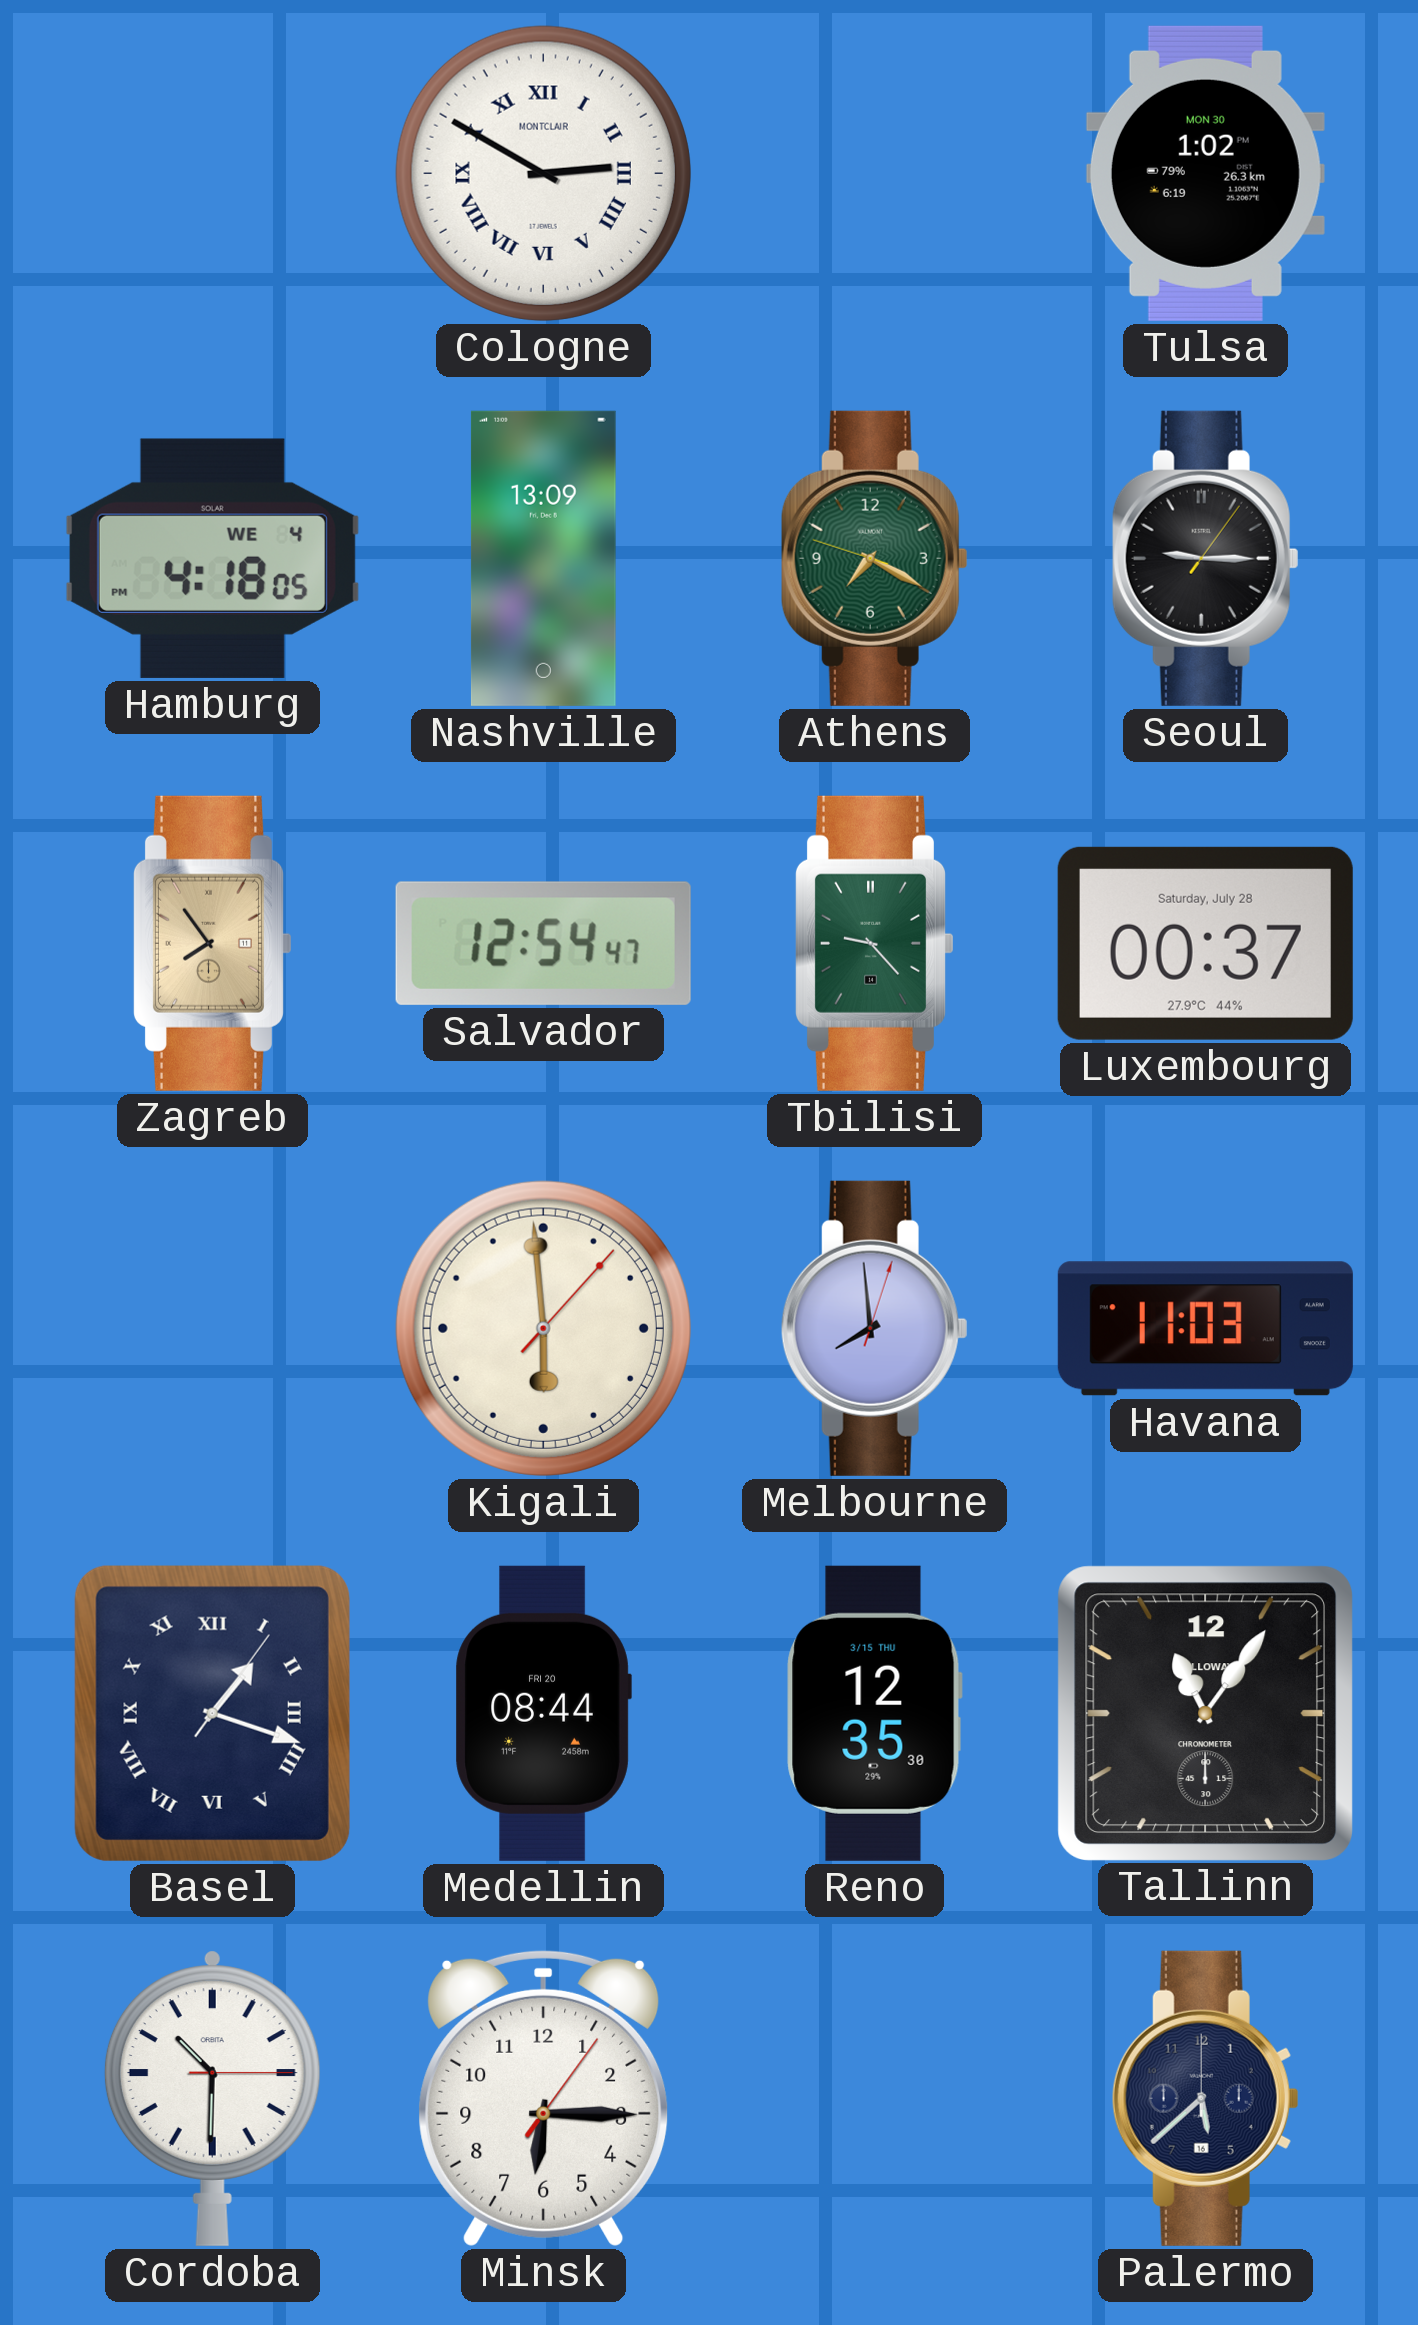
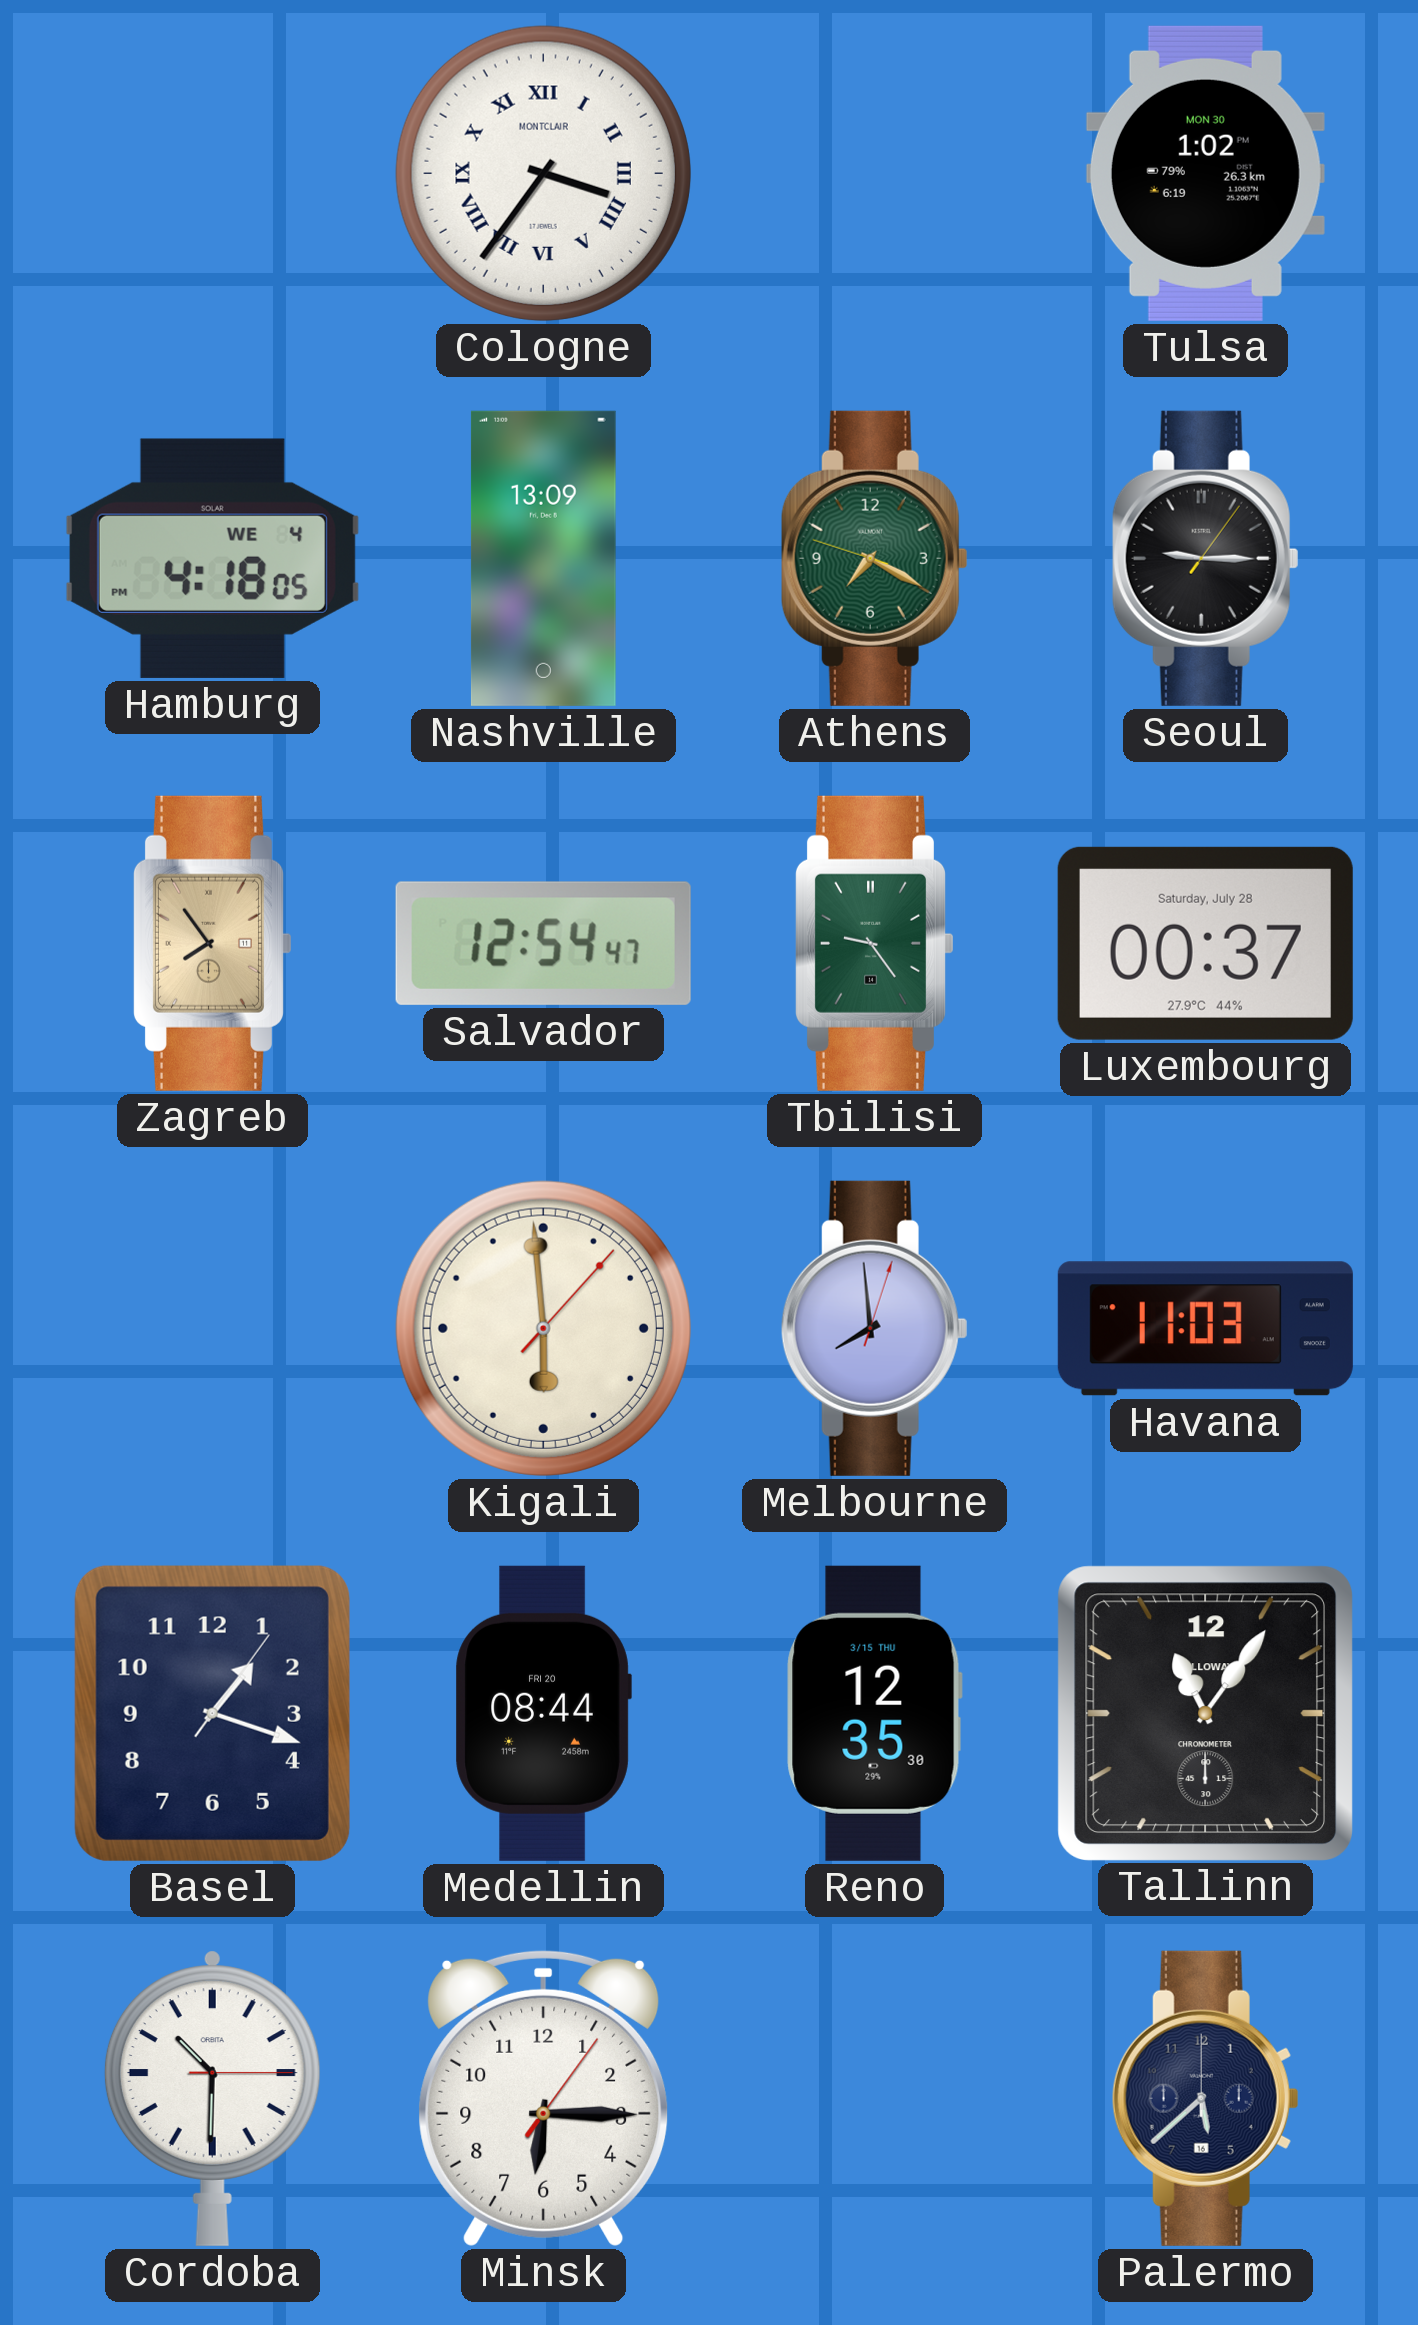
Cologne: 2:50 -> 3:36
Tbilisi: 9:23 -> 9:24
Basel numerals: Roman -> Arabic
